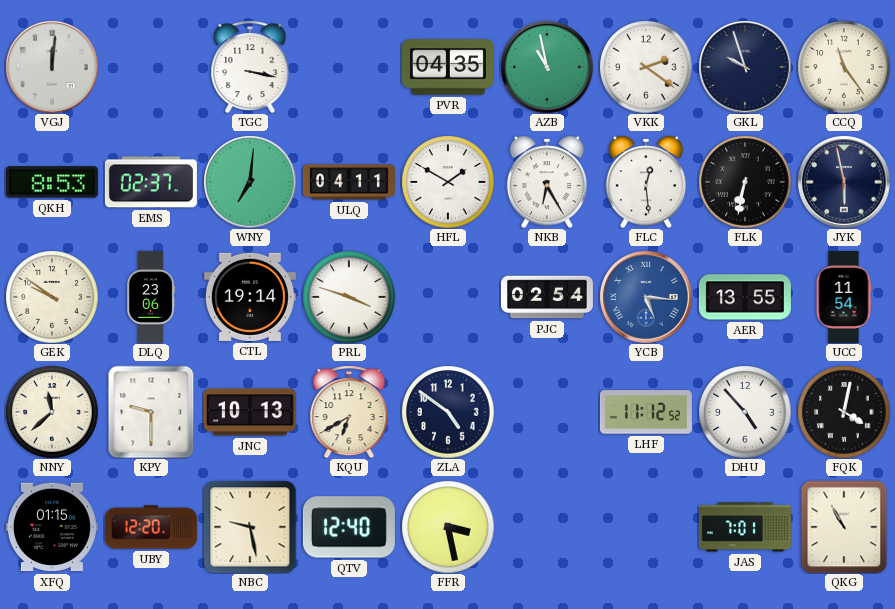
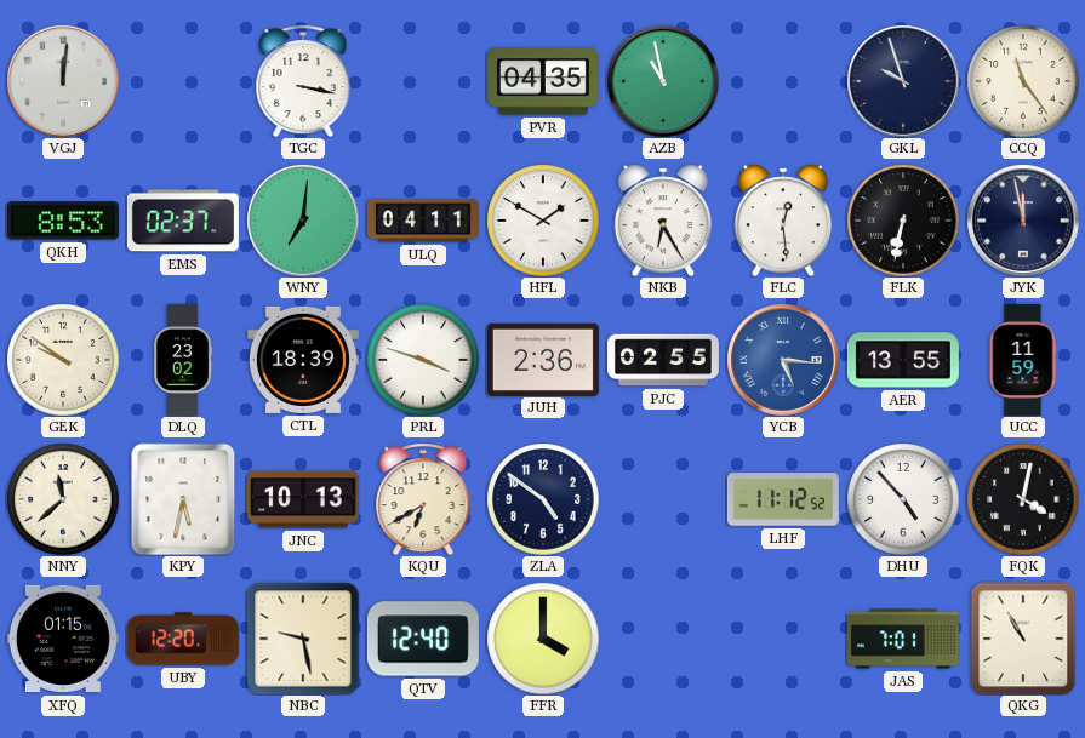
VKK: 2:21 -> none
JYK: 5:58 -> 11:58
DLQ: 23:06 -> 23:02
CTL: 19:14 -> 18:39
JUH: none -> 2:36
PJC: 02:54 -> 02:55
UCC: 11:54 -> 11:59
KPY: 9:30 -> 5:32
FFR: 3:28 -> 4:00
